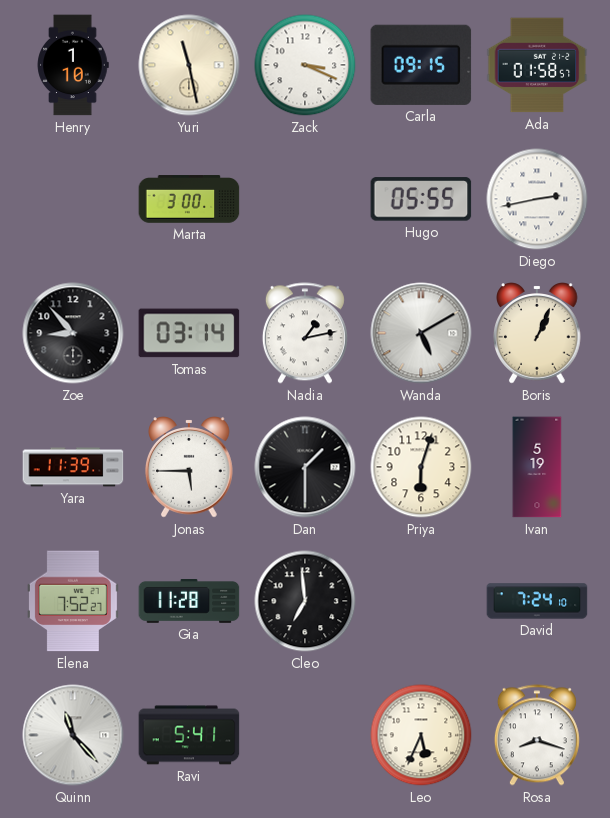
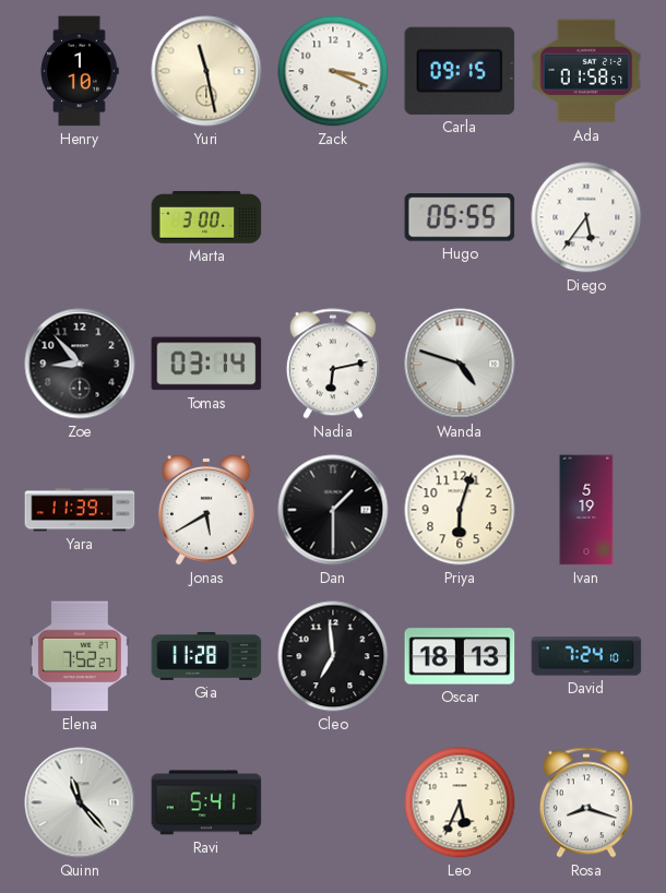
Diego: 2:43 -> 5:36
Nadia: 1:13 -> 6:13
Wanda: 5:10 -> 4:48
Boris: 1:04 -> none
Jonas: 5:45 -> 5:40
Oscar: none -> 18:13
